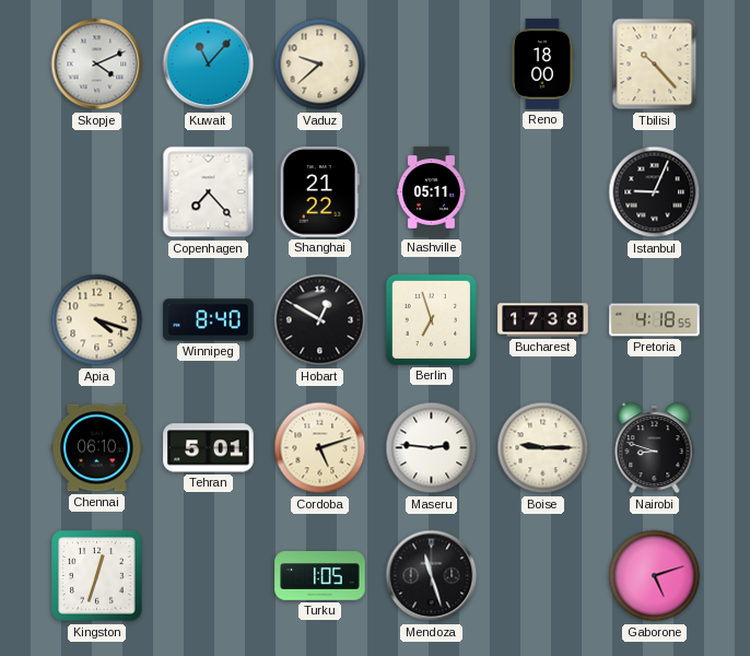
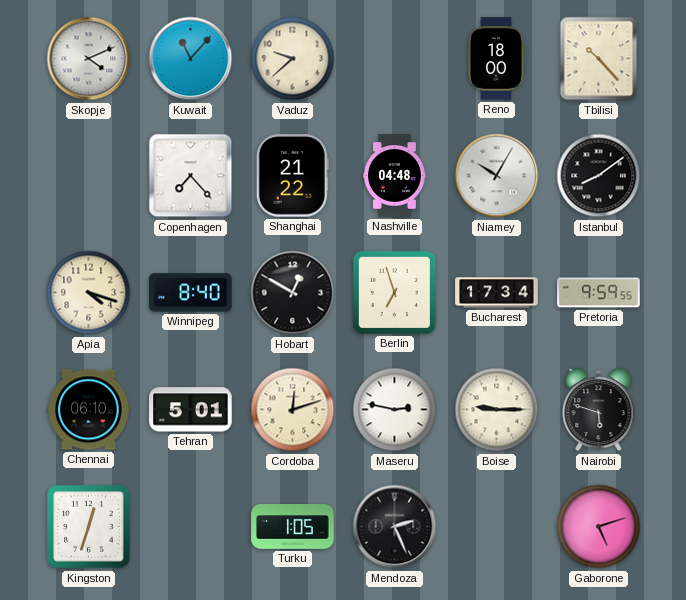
Nashville: 05:11 -> 04:48
Niamey: none -> 10:05
Istanbul: 9:04 -> 8:09
Bucharest: 17:38 -> 17:34
Pretoria: 4:18 -> 9:59
Cordoba: 5:12 -> 12:12
Maseru: 2:46 -> 2:47
Nairobi: 8:48 -> 5:48
Mendoza: 11:27 -> 2:26
